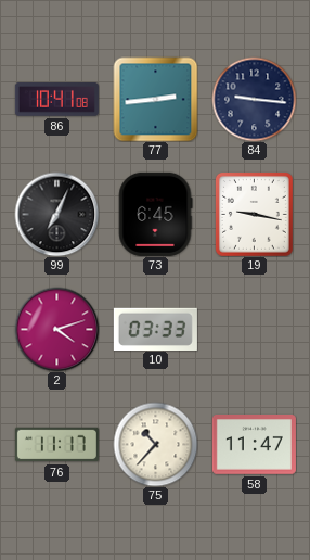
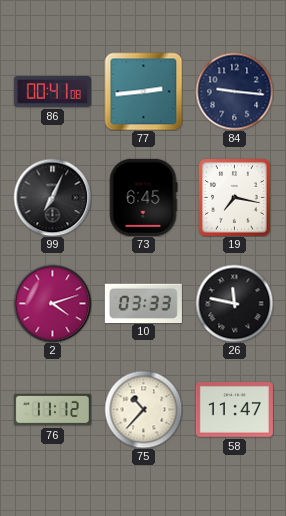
86: 10:41 -> 00:41
19: 9:17 -> 7:17
26: none -> 11:47
76: 11:17 -> 11:12
